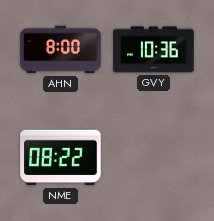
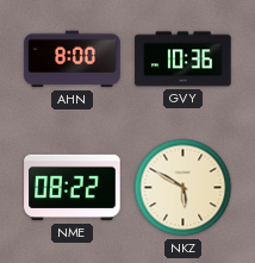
NKZ: none -> 5:50
